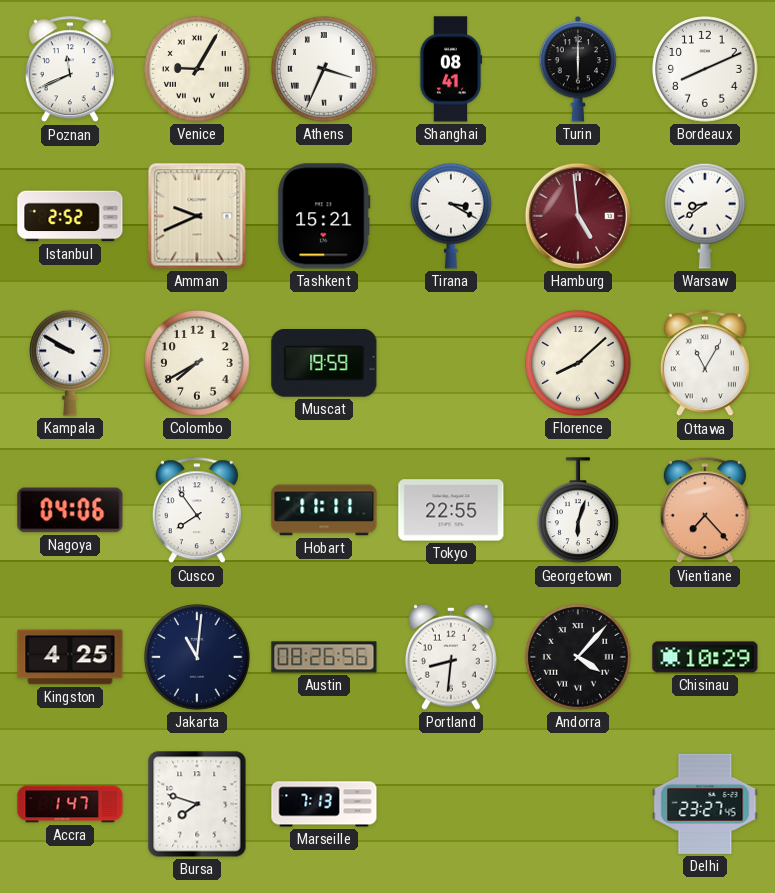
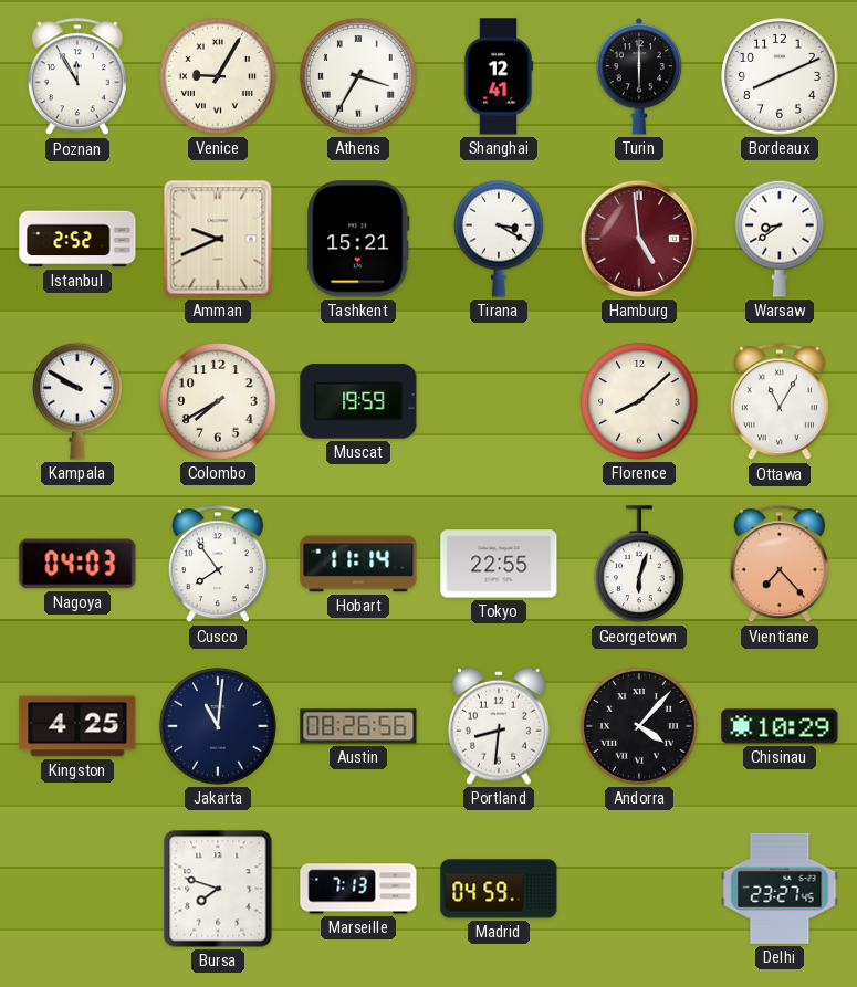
Poznan: 11:41 -> 11:55
Athens: 3:34 -> 3:35
Shanghai: 08:41 -> 12:41
Nagoya: 04:06 -> 04:03
Hobart: 11:11 -> 11:14
Accra: 1:47 -> none
Madrid: none -> 04:59
